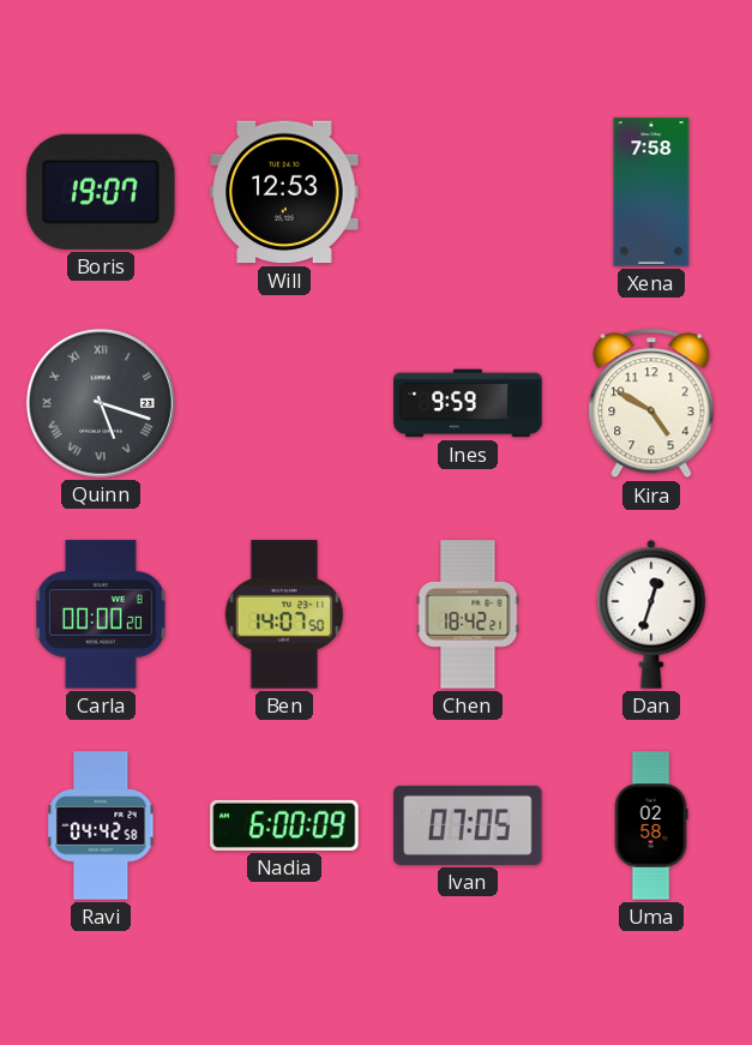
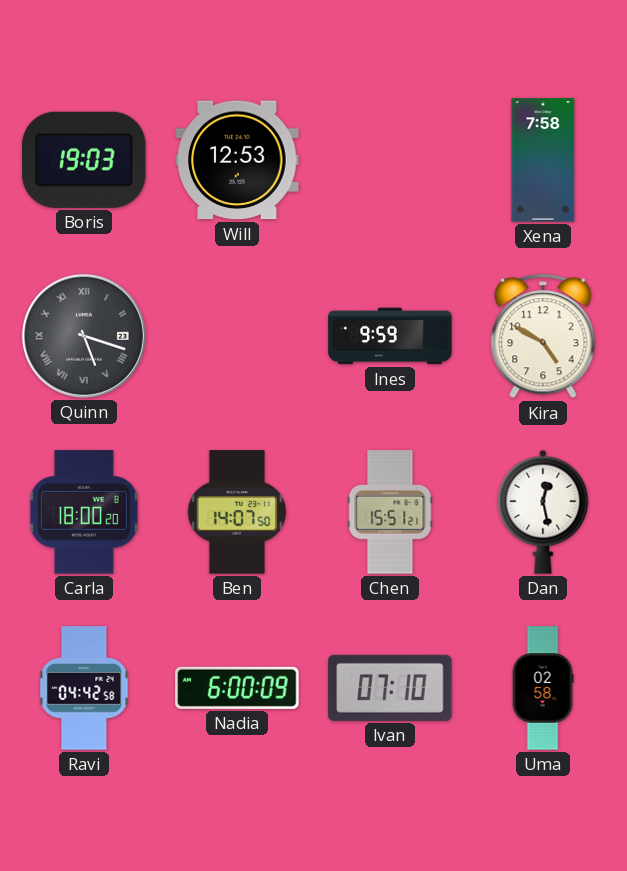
Boris: 19:07 -> 19:03
Carla: 00:00 -> 18:00
Chen: 18:42 -> 15:51
Dan: 12:33 -> 12:28
Ivan: 07:05 -> 07:10
